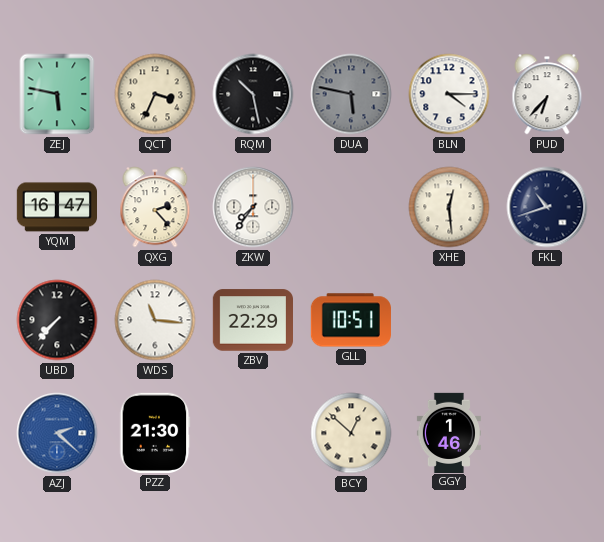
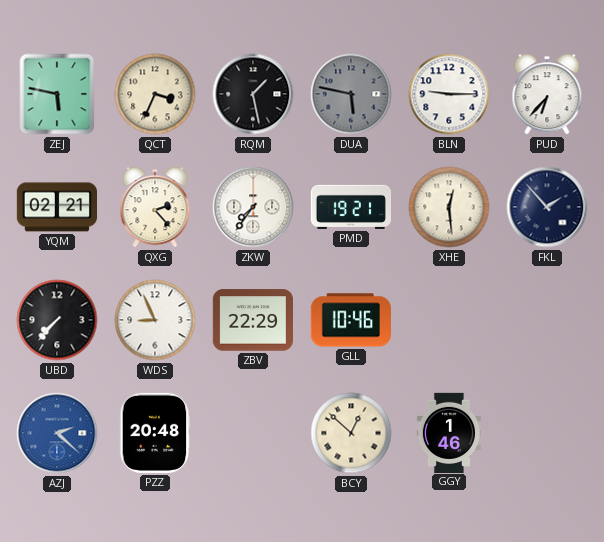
RQM: 10:28 -> 1:28
BLN: 4:15 -> 9:15
YQM: 16:47 -> 02:21
PMD: none -> 19:21
FKL: 10:42 -> 1:53
WDS: 11:16 -> 8:56
GLL: 10:51 -> 10:46
PZZ: 21:30 -> 20:48
